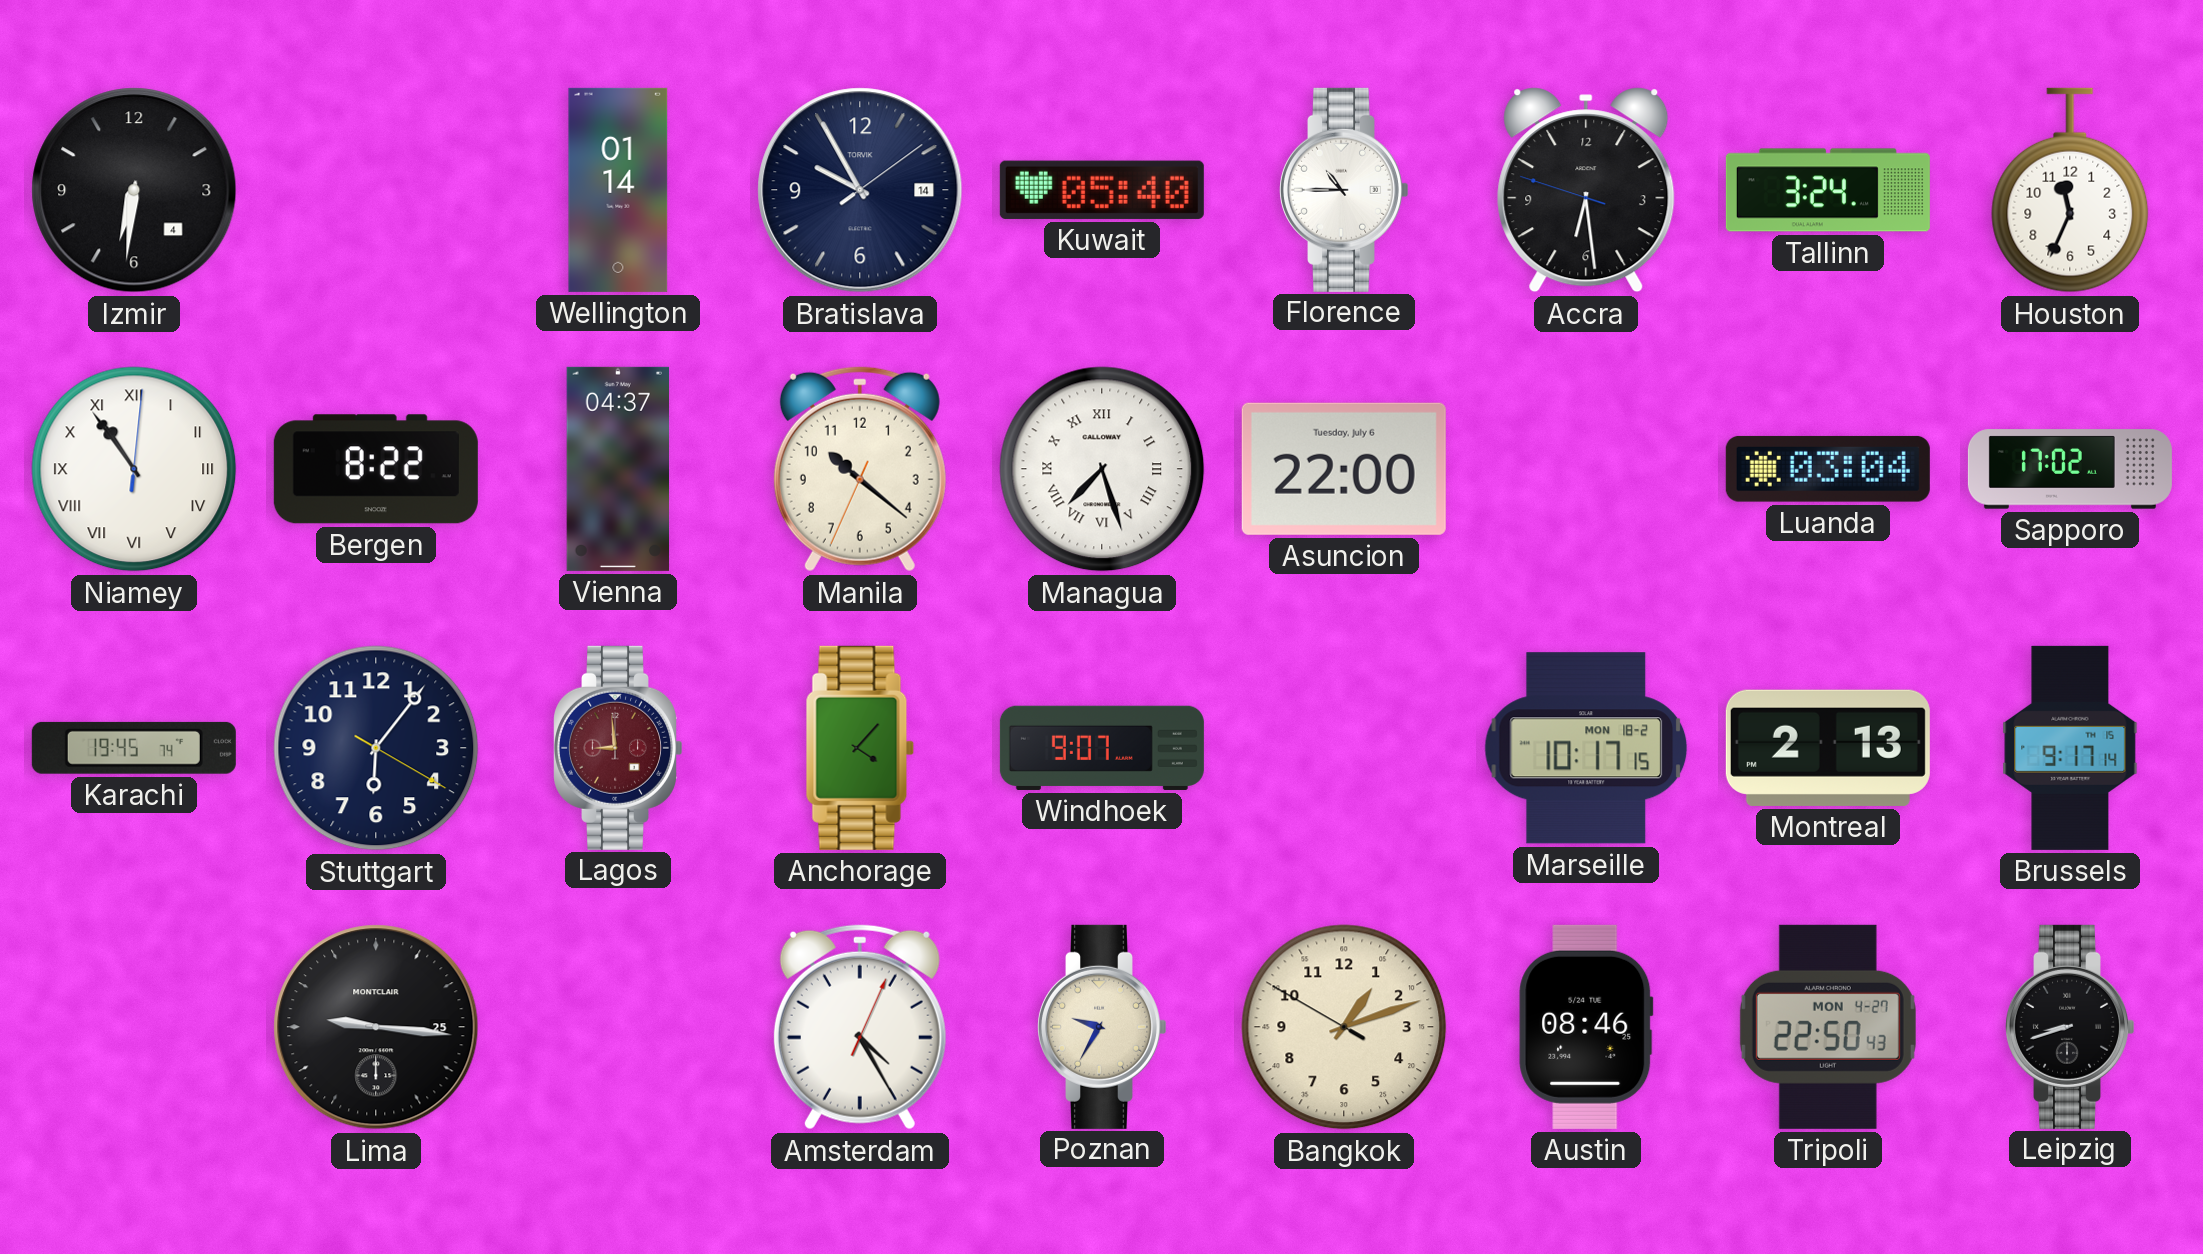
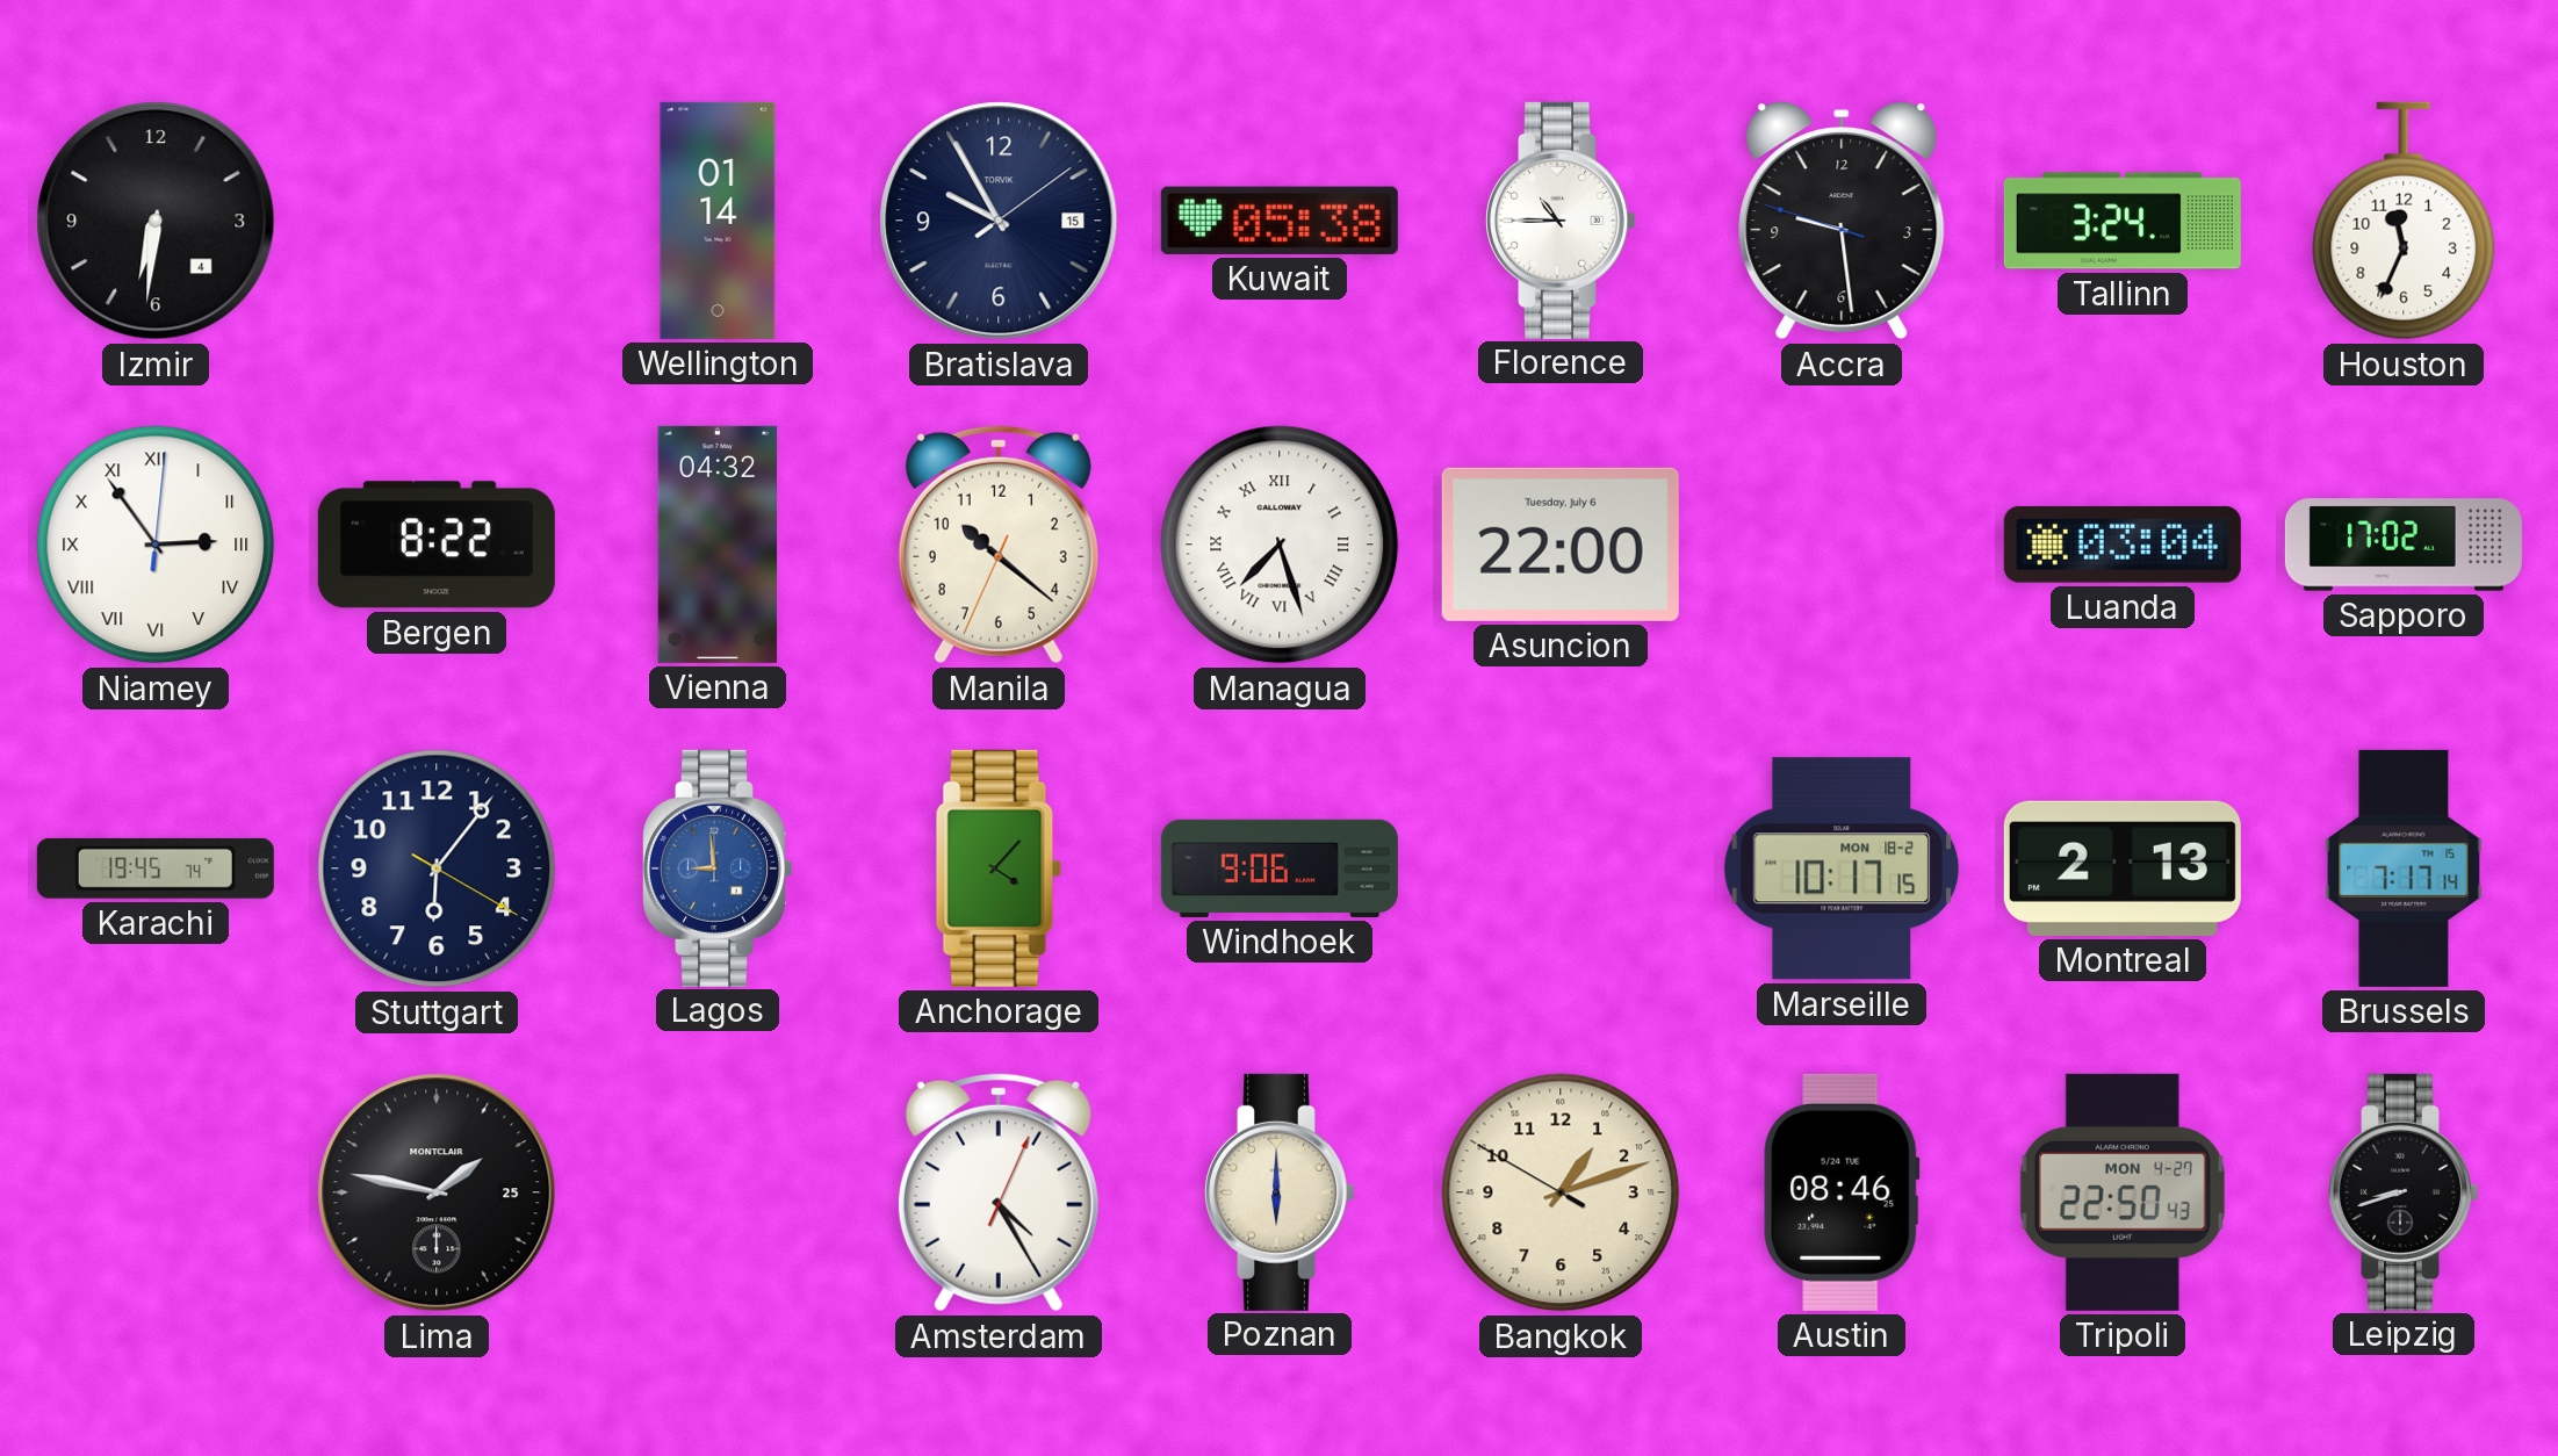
Bratislava date: 14 -> 15
Kuwait: 05:40 -> 05:38
Accra: 6:28 -> 9:28
Niamey: 10:54 -> 2:54
Vienna: 04:37 -> 04:32
Lagos dial: burgundy -> blue
Windhoek: 9:07 -> 9:06
Brussels: 9:17 -> 7:17
Lima: 9:16 -> 1:47
Poznan: 9:35 -> 6:00
